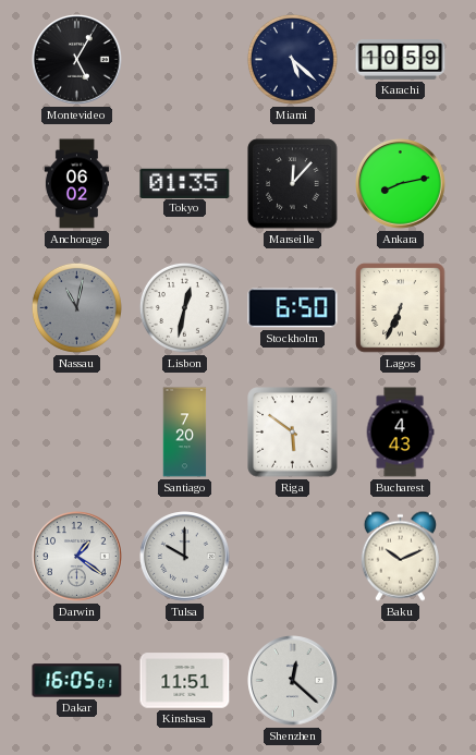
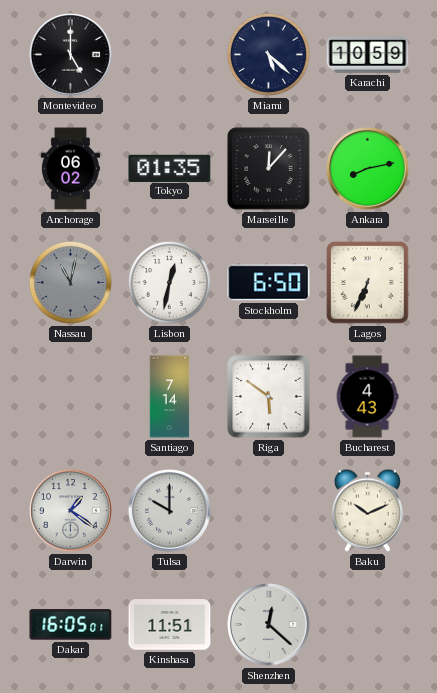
Montevideo: 5:05 -> 5:00
Santiago: 7:20 -> 7:14
